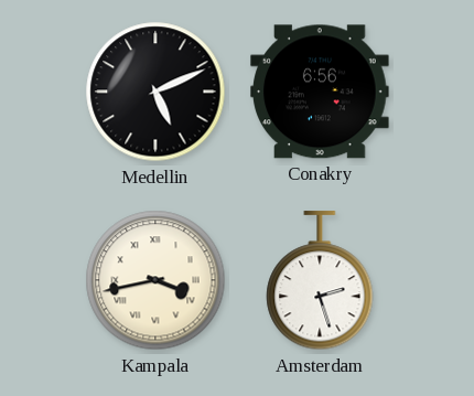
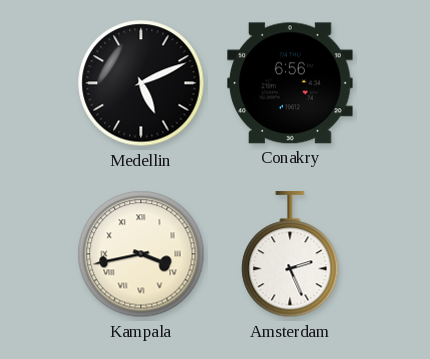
Amsterdam: 2:27 -> 2:26
